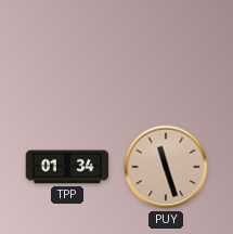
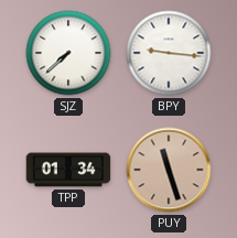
SJZ: none -> 7:38
BPY: none -> 9:16
